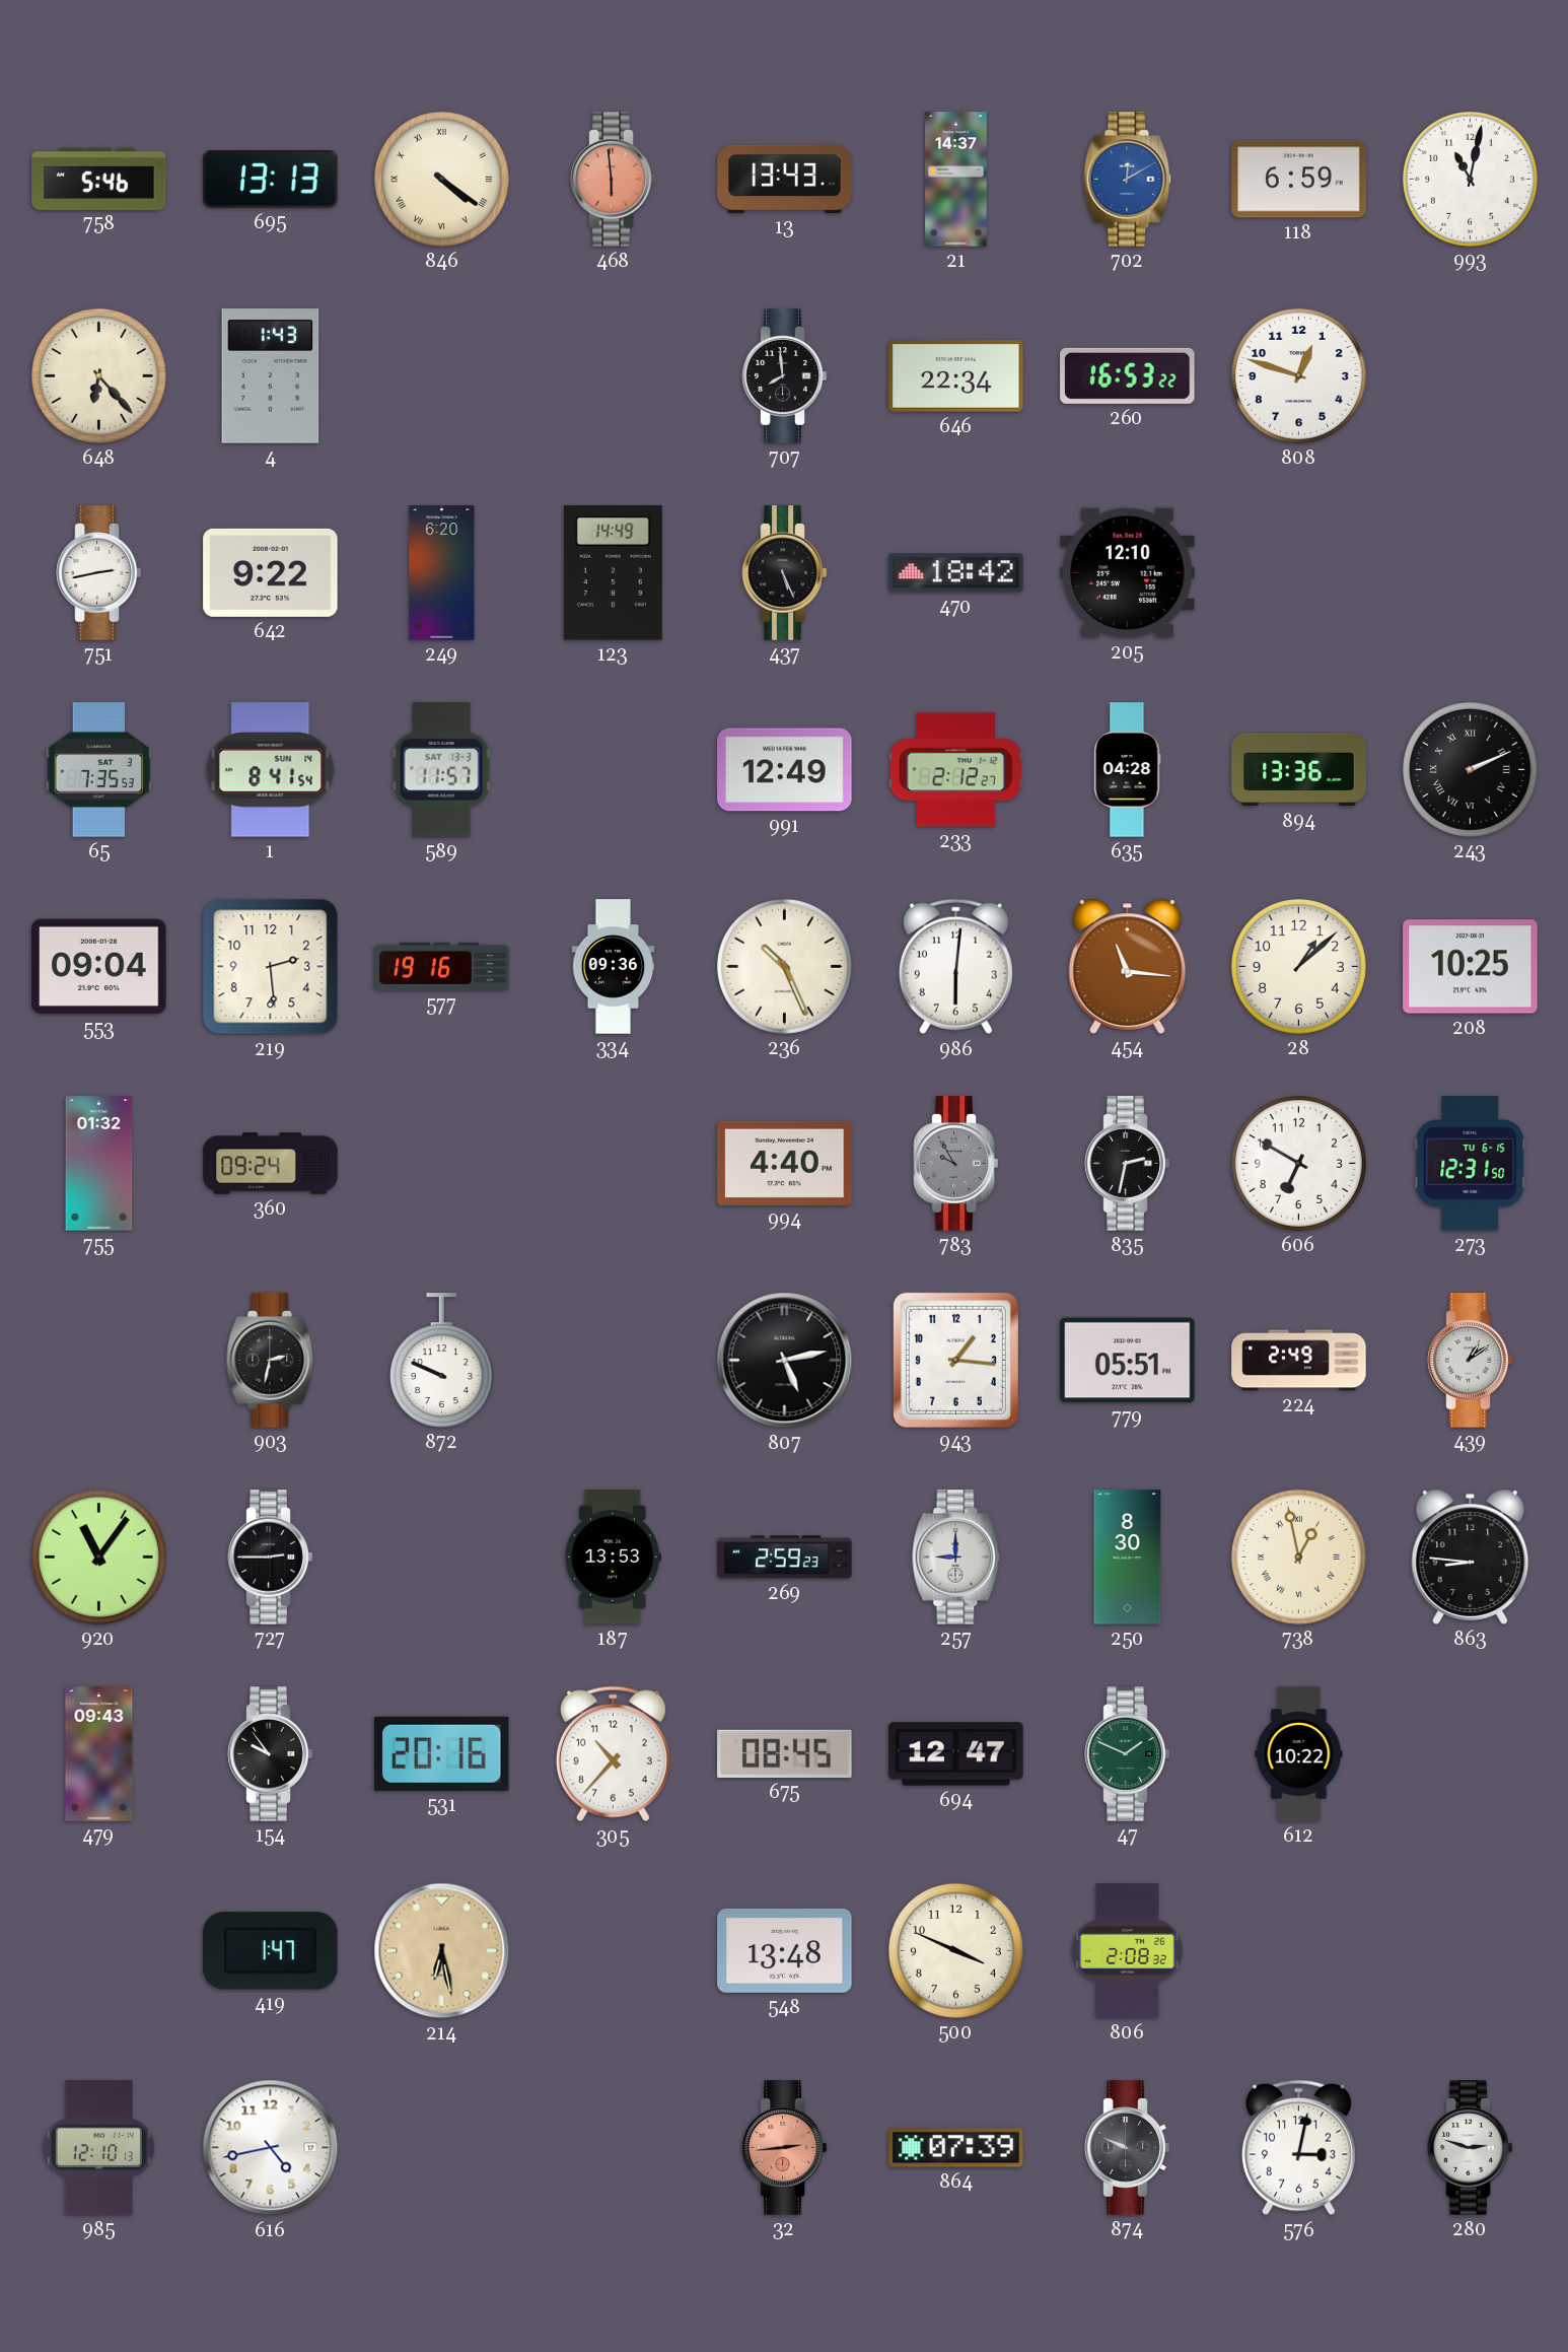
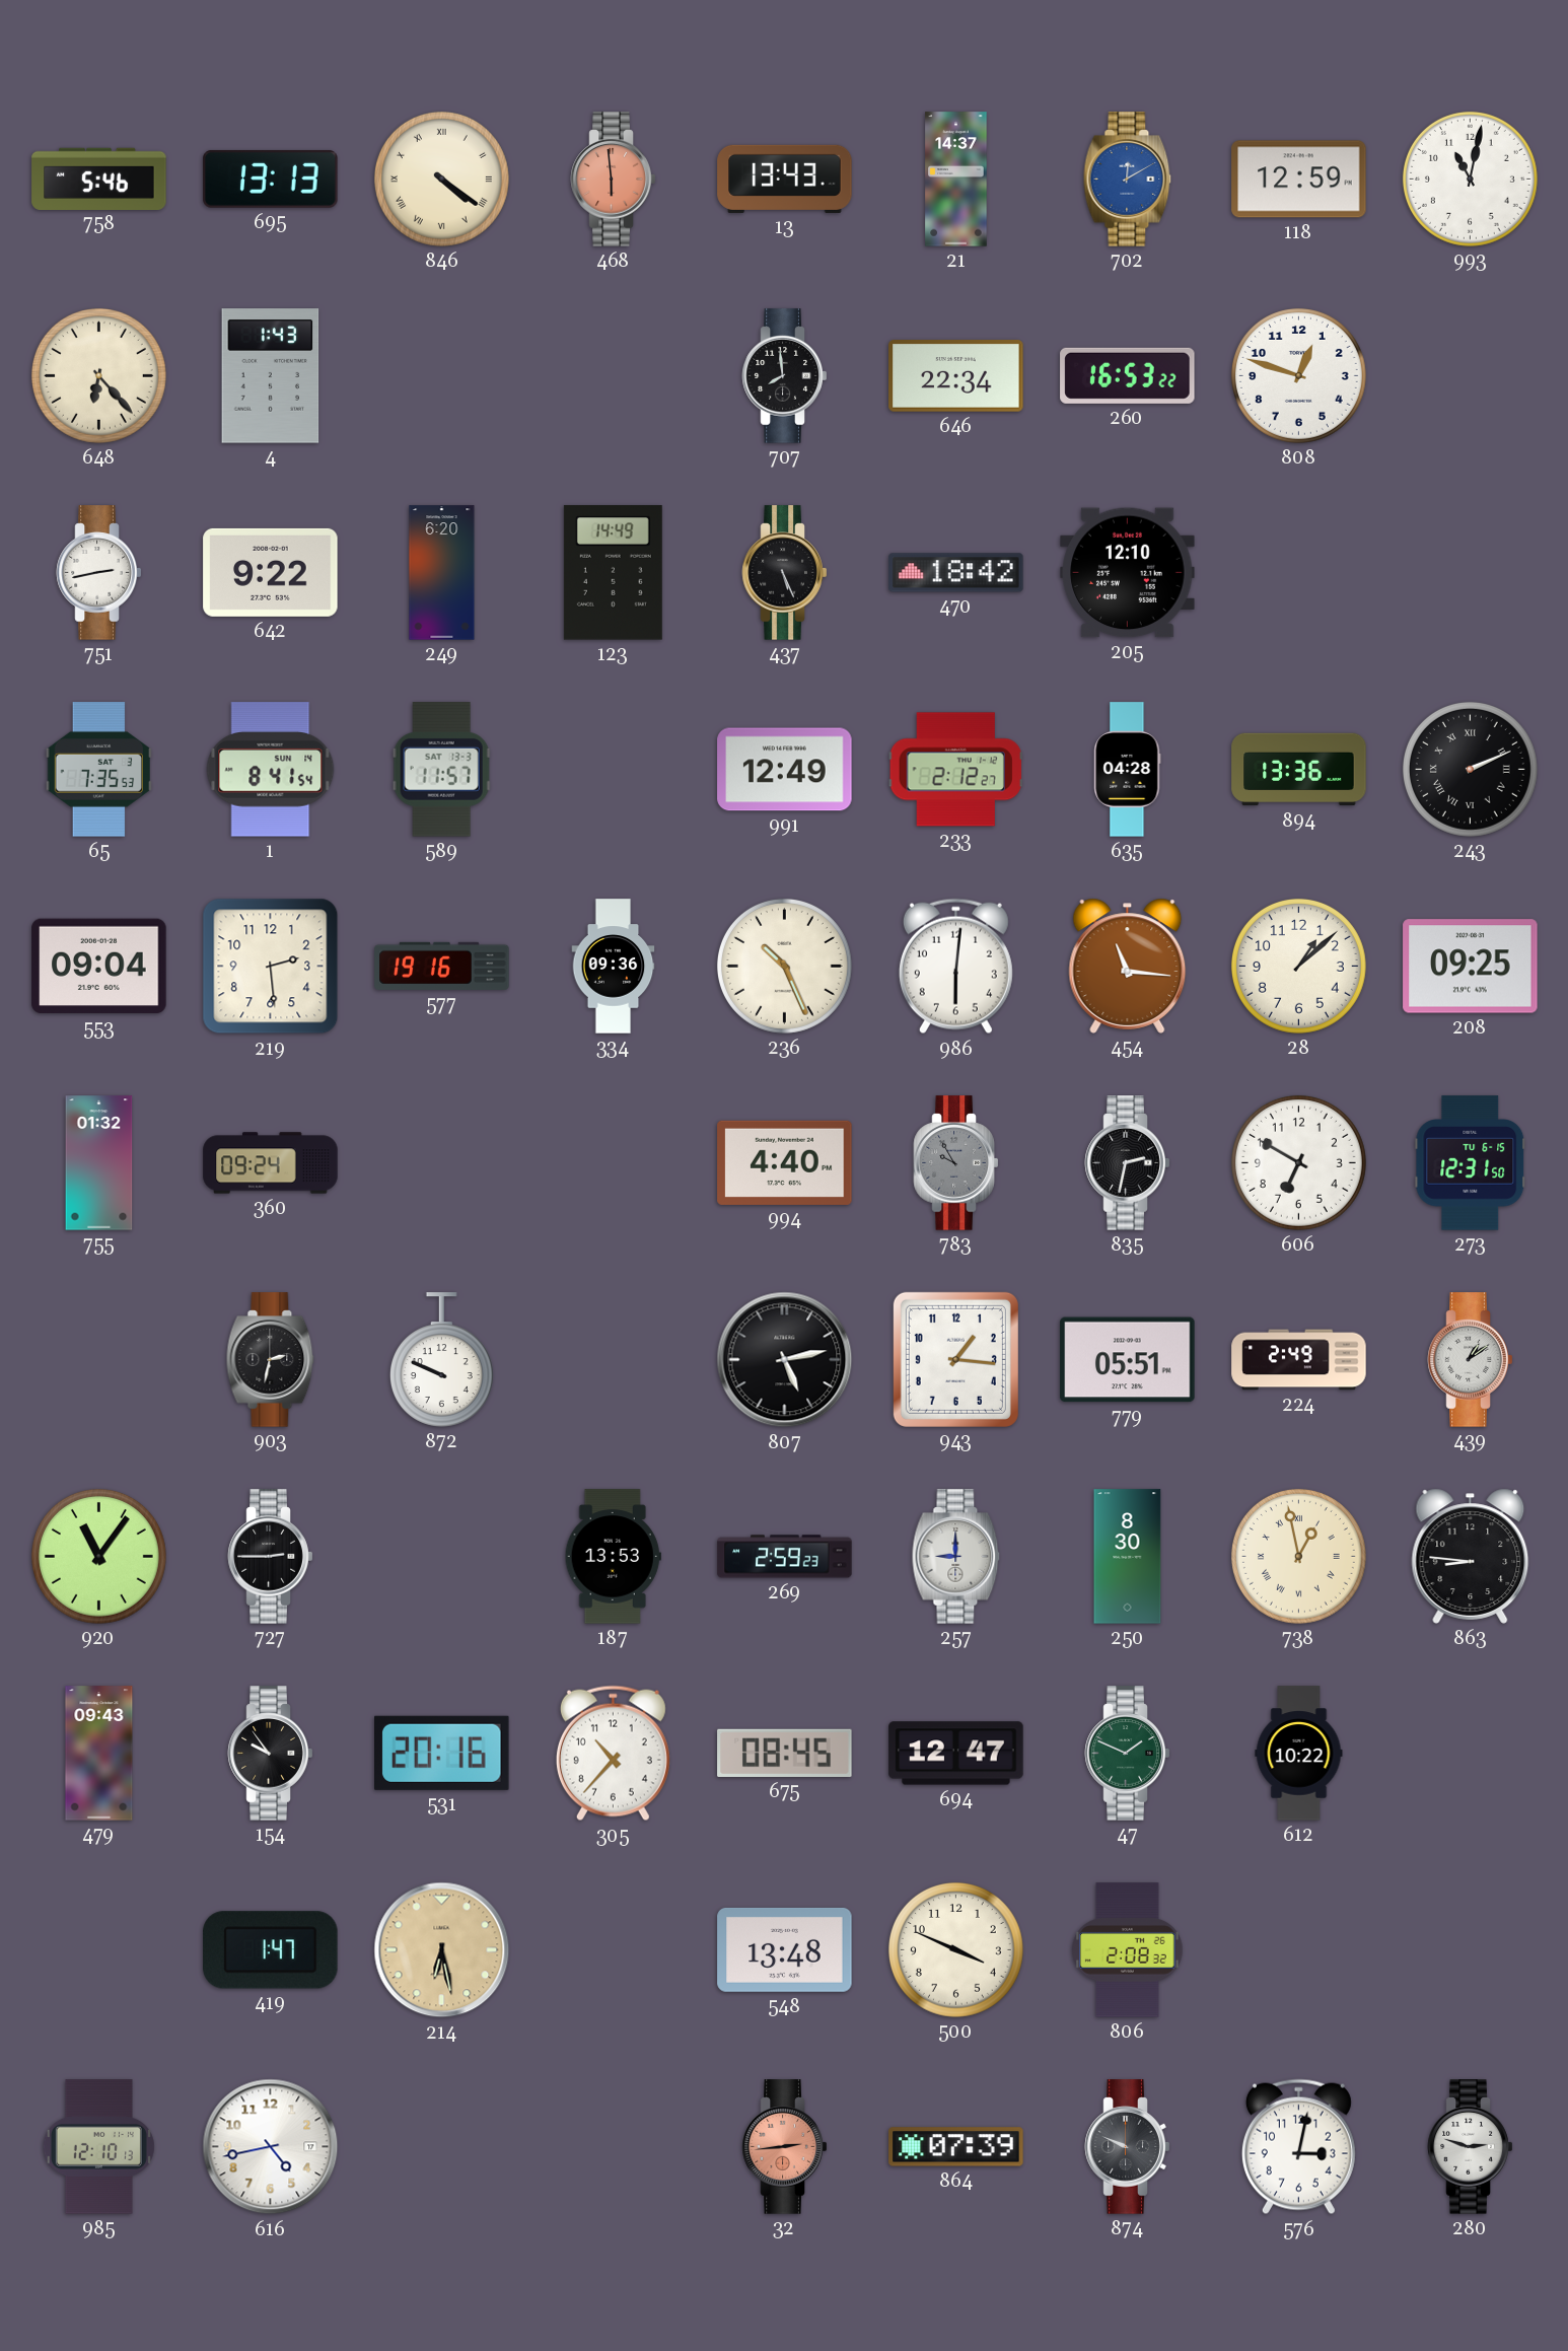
118: 6:59 -> 12:59
208: 10:25 -> 09:25
